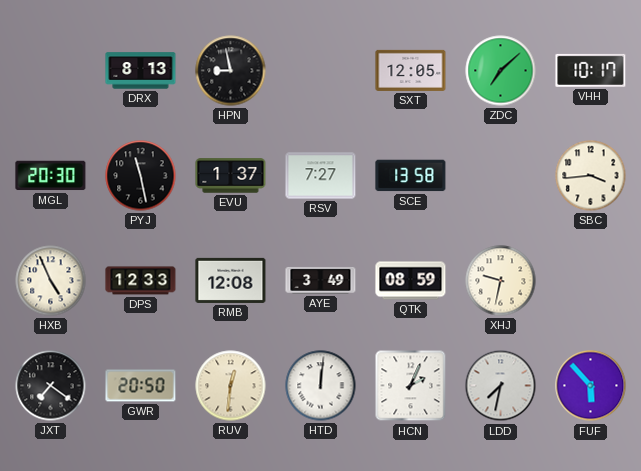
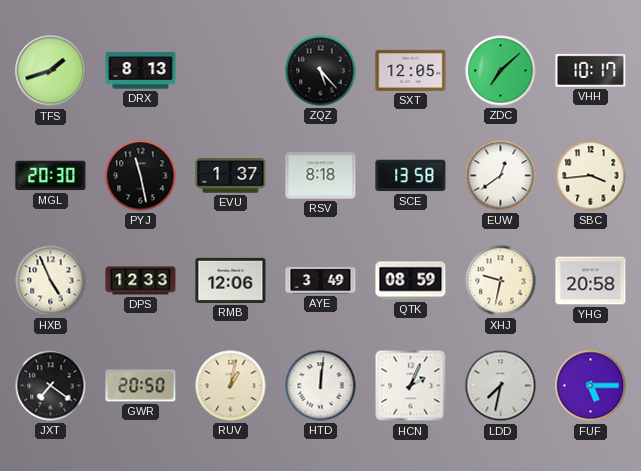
TFS: none -> 1:42
HPN: 8:58 -> none
ZQZ: none -> 5:23
RSV: 7:27 -> 8:18
EUW: none -> 12:39
RMB: 12:08 -> 12:06
YHG: none -> 20:58
RUV: 12:31 -> 1:02
FUF: 5:53 -> 5:15
